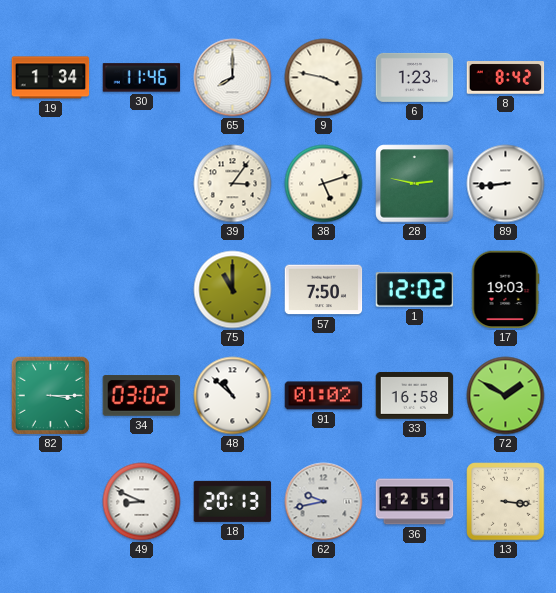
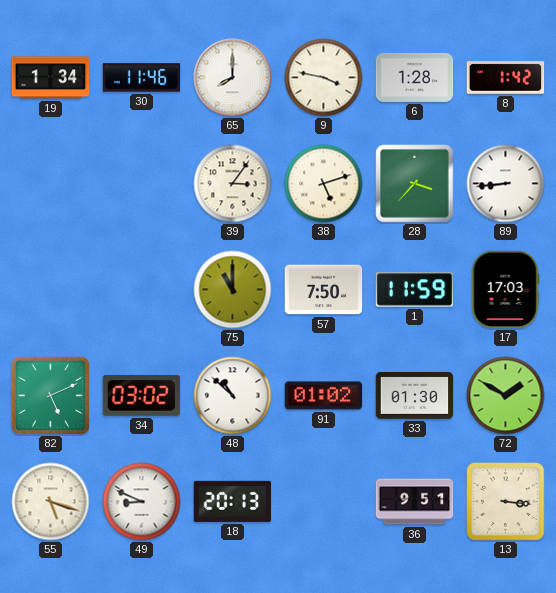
6: 1:23 -> 1:28
8: 8:42 -> 1:42
28: 2:47 -> 3:37
1: 12:02 -> 11:59
17: 19:03 -> 17:03
82: 3:15 -> 5:11
33: 16:58 -> 01:30
55: none -> 5:18
62: 9:43 -> none
36: 12:51 -> 9:51
